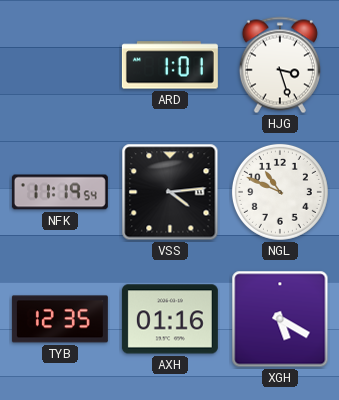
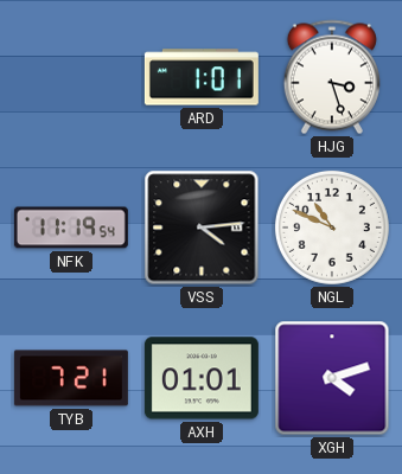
TYB: 12:35 -> 7:21
AXH: 01:16 -> 01:01
XGH: 5:20 -> 4:12
